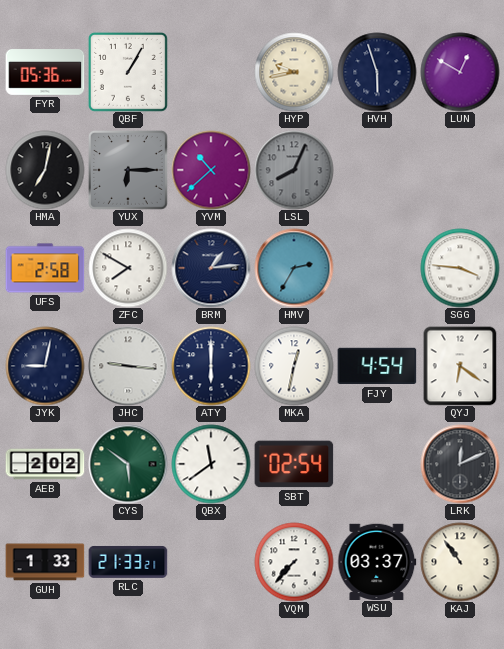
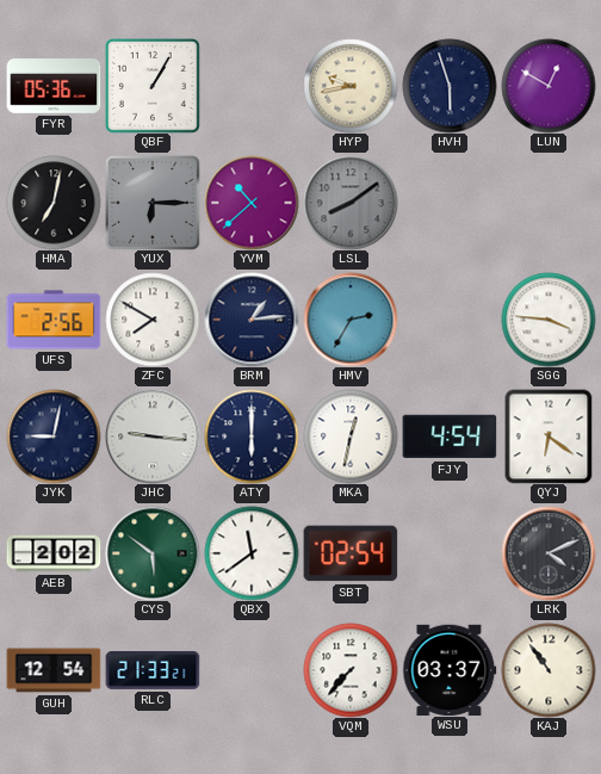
LSL: 8:04 -> 8:09
UFS: 2:58 -> 2:56
LRK: 12:11 -> 4:11
GUH: 1:33 -> 12:54
